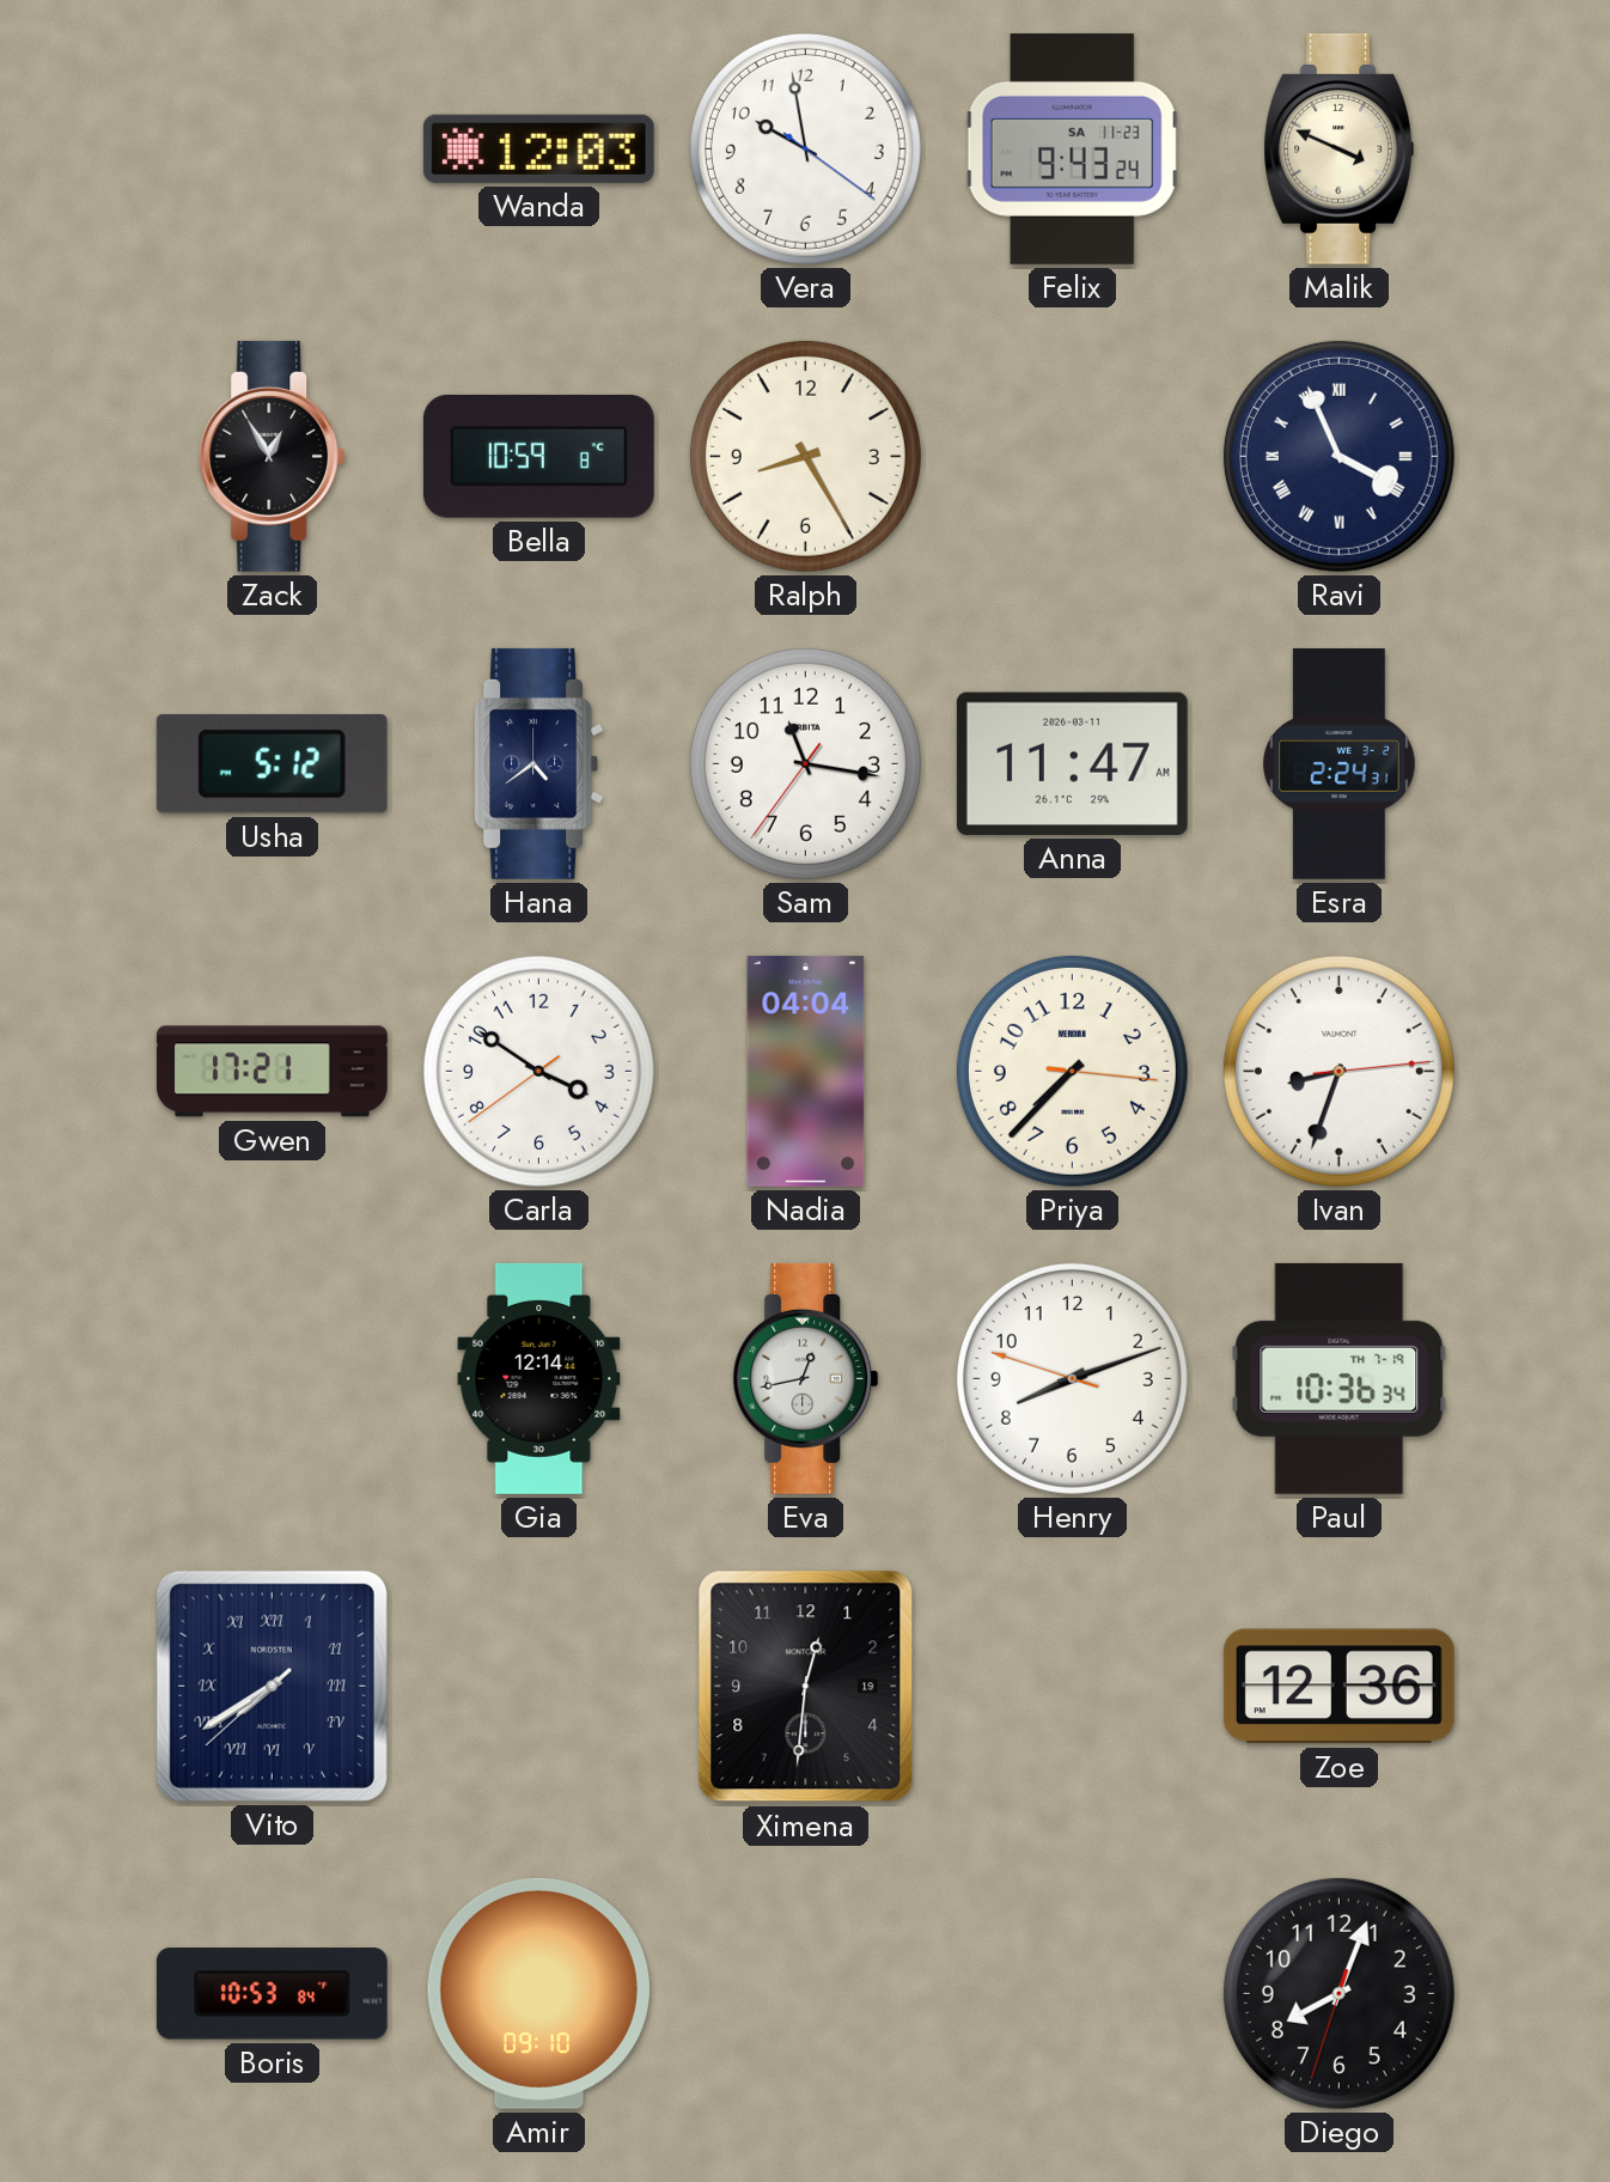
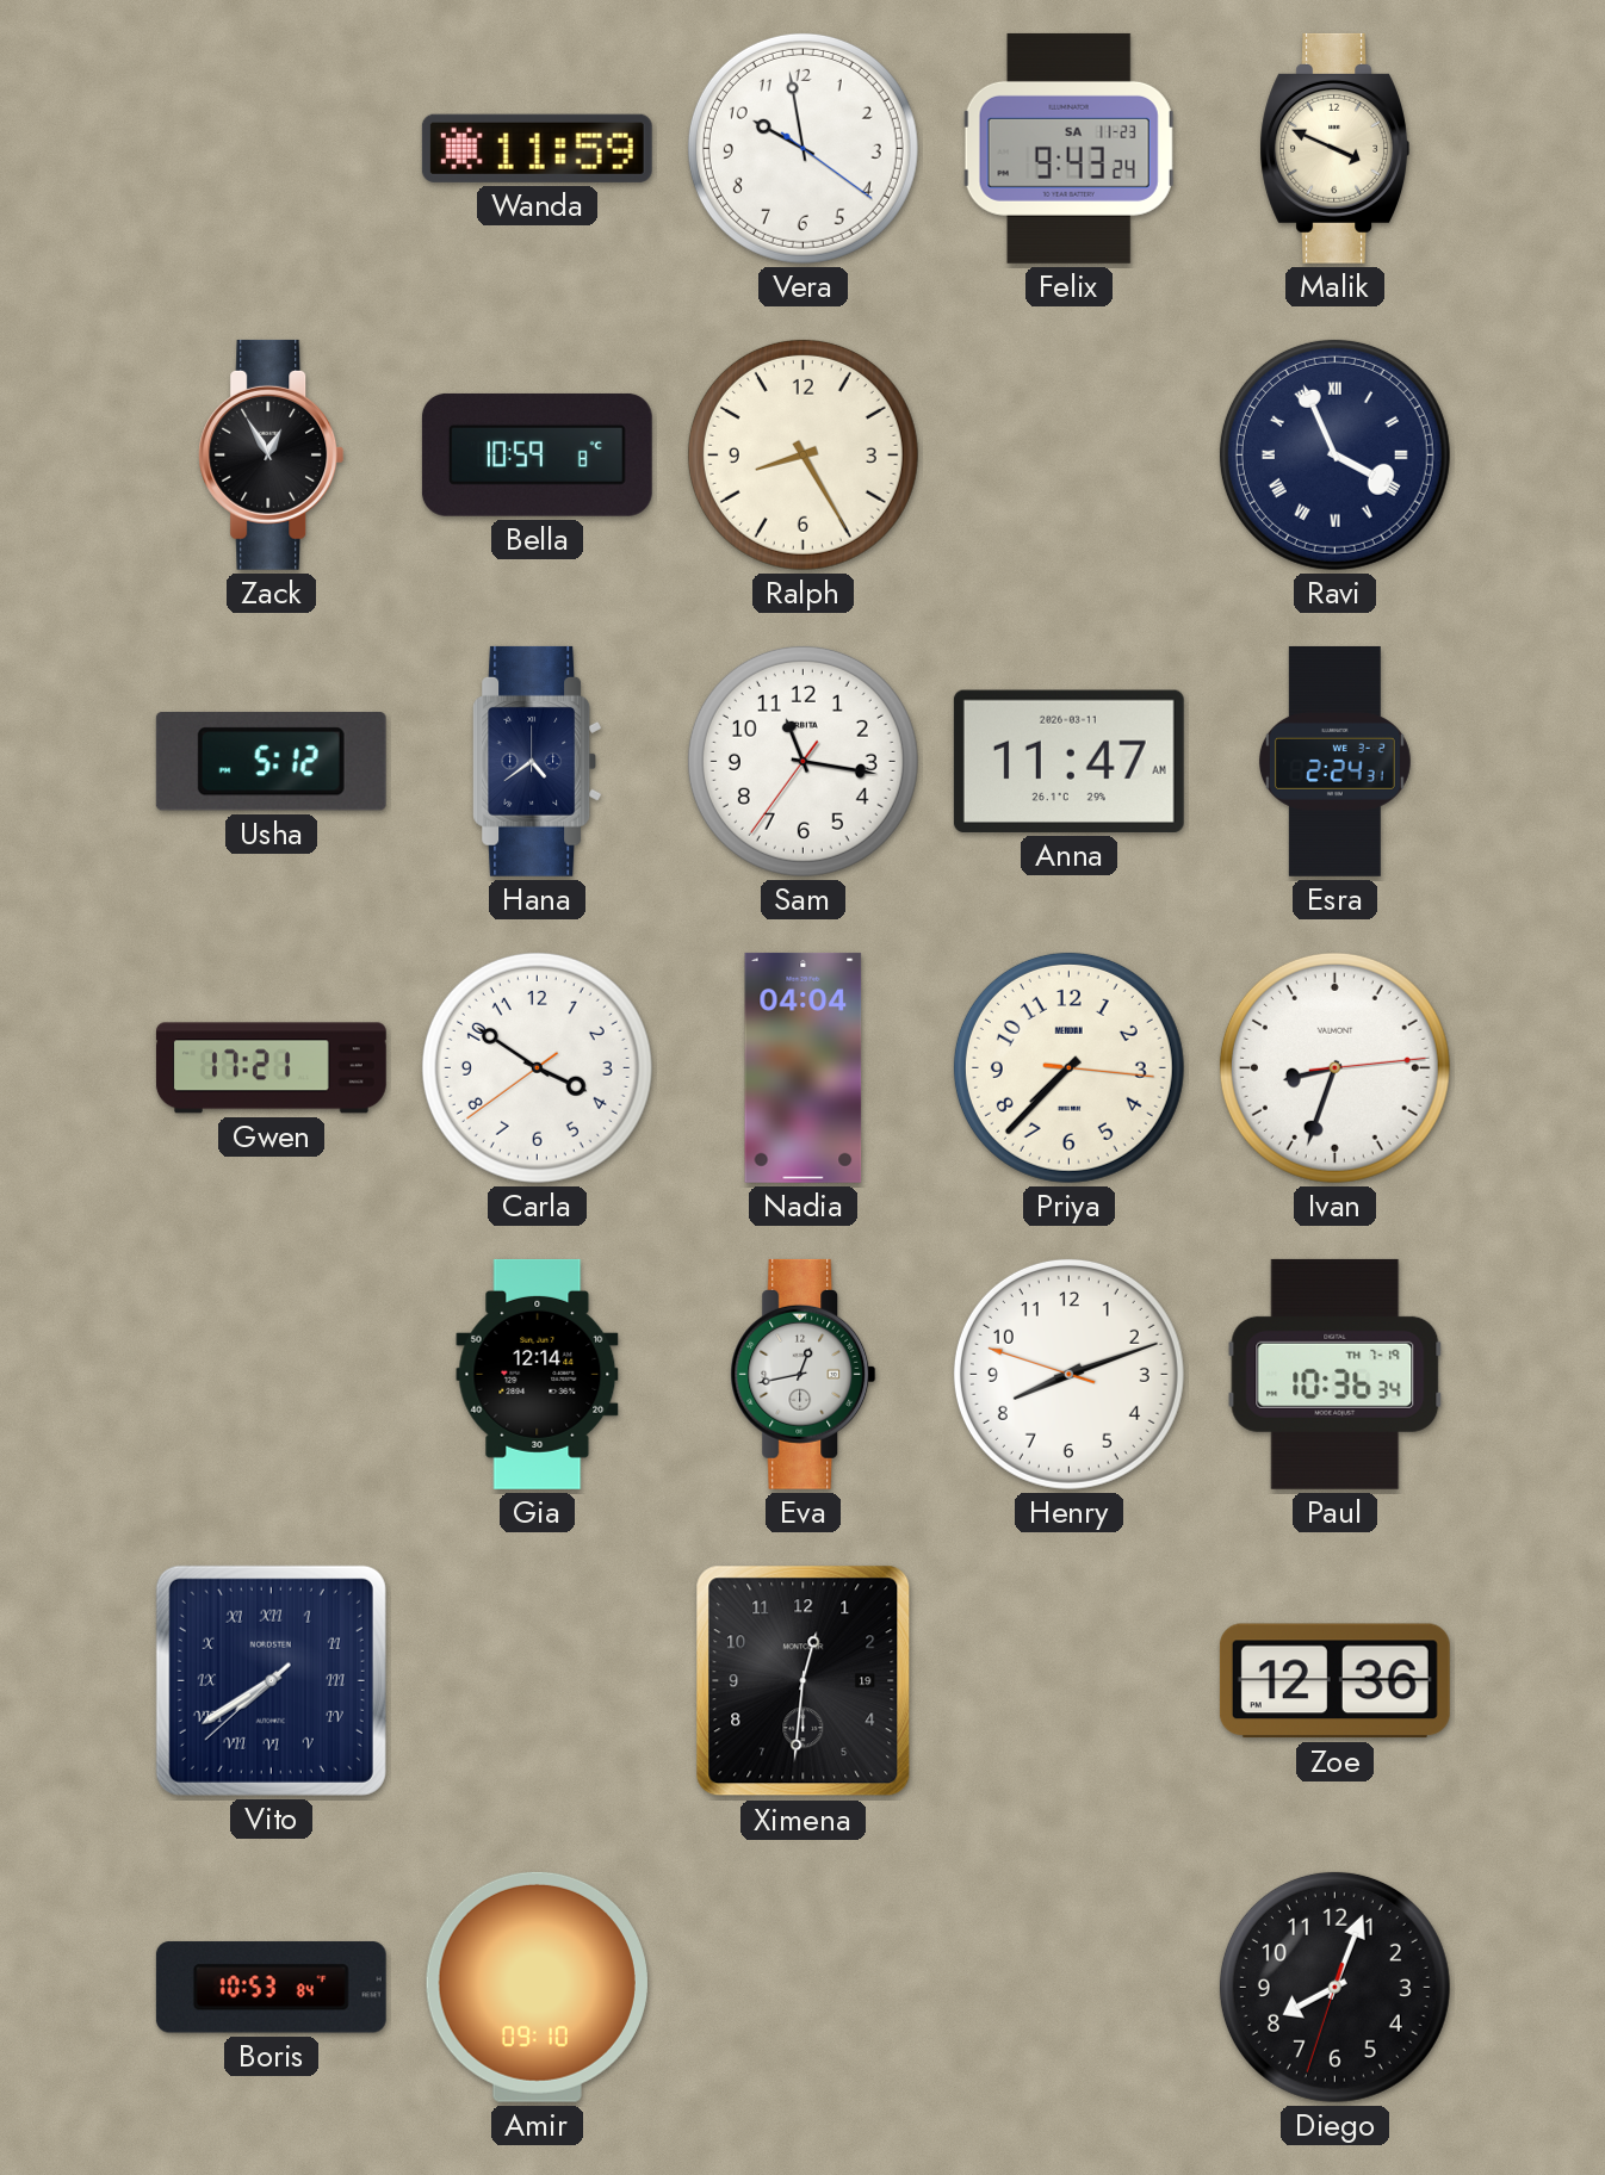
Wanda: 12:03 -> 11:59
